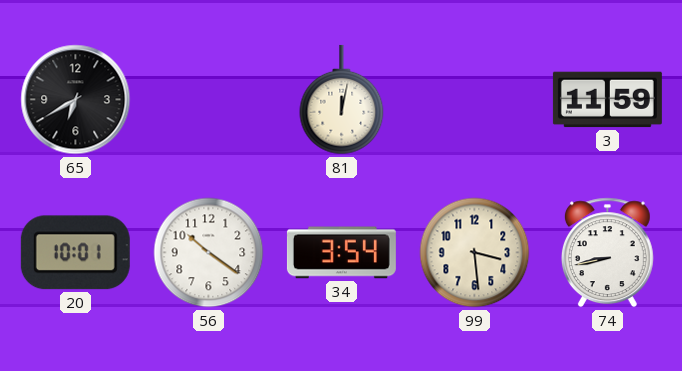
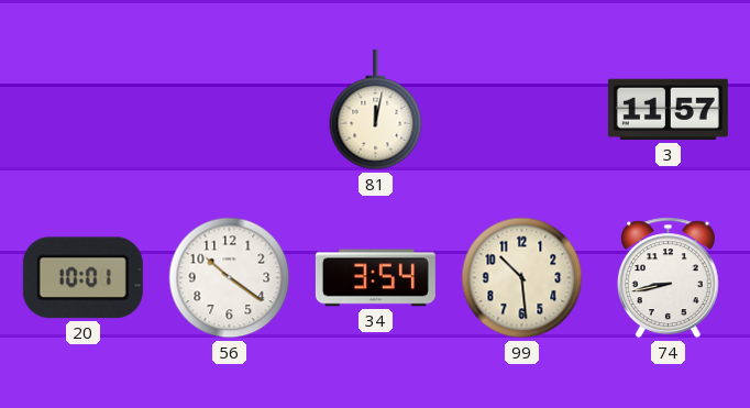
65: 6:40 -> none
3: 11:59 -> 11:57
99: 3:29 -> 10:29
